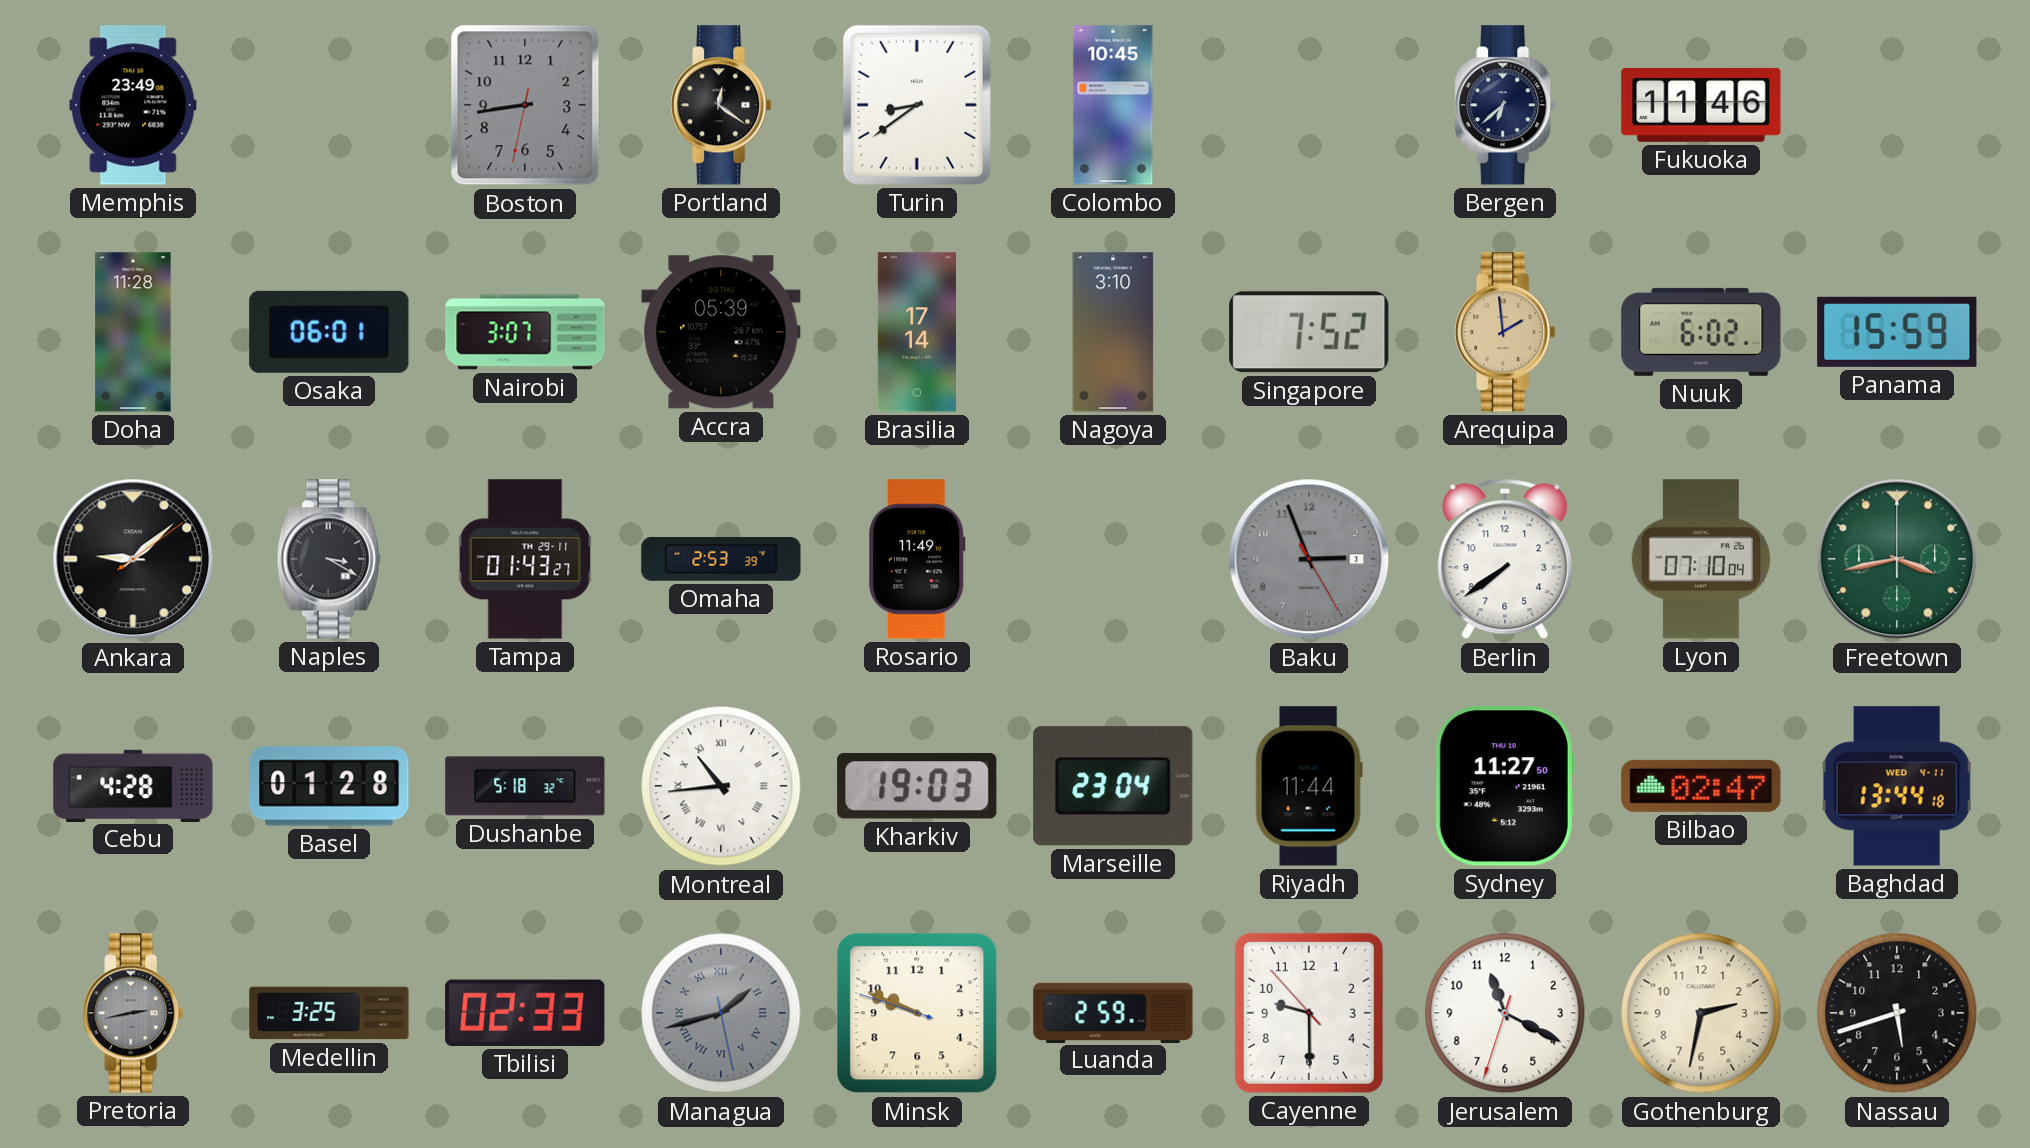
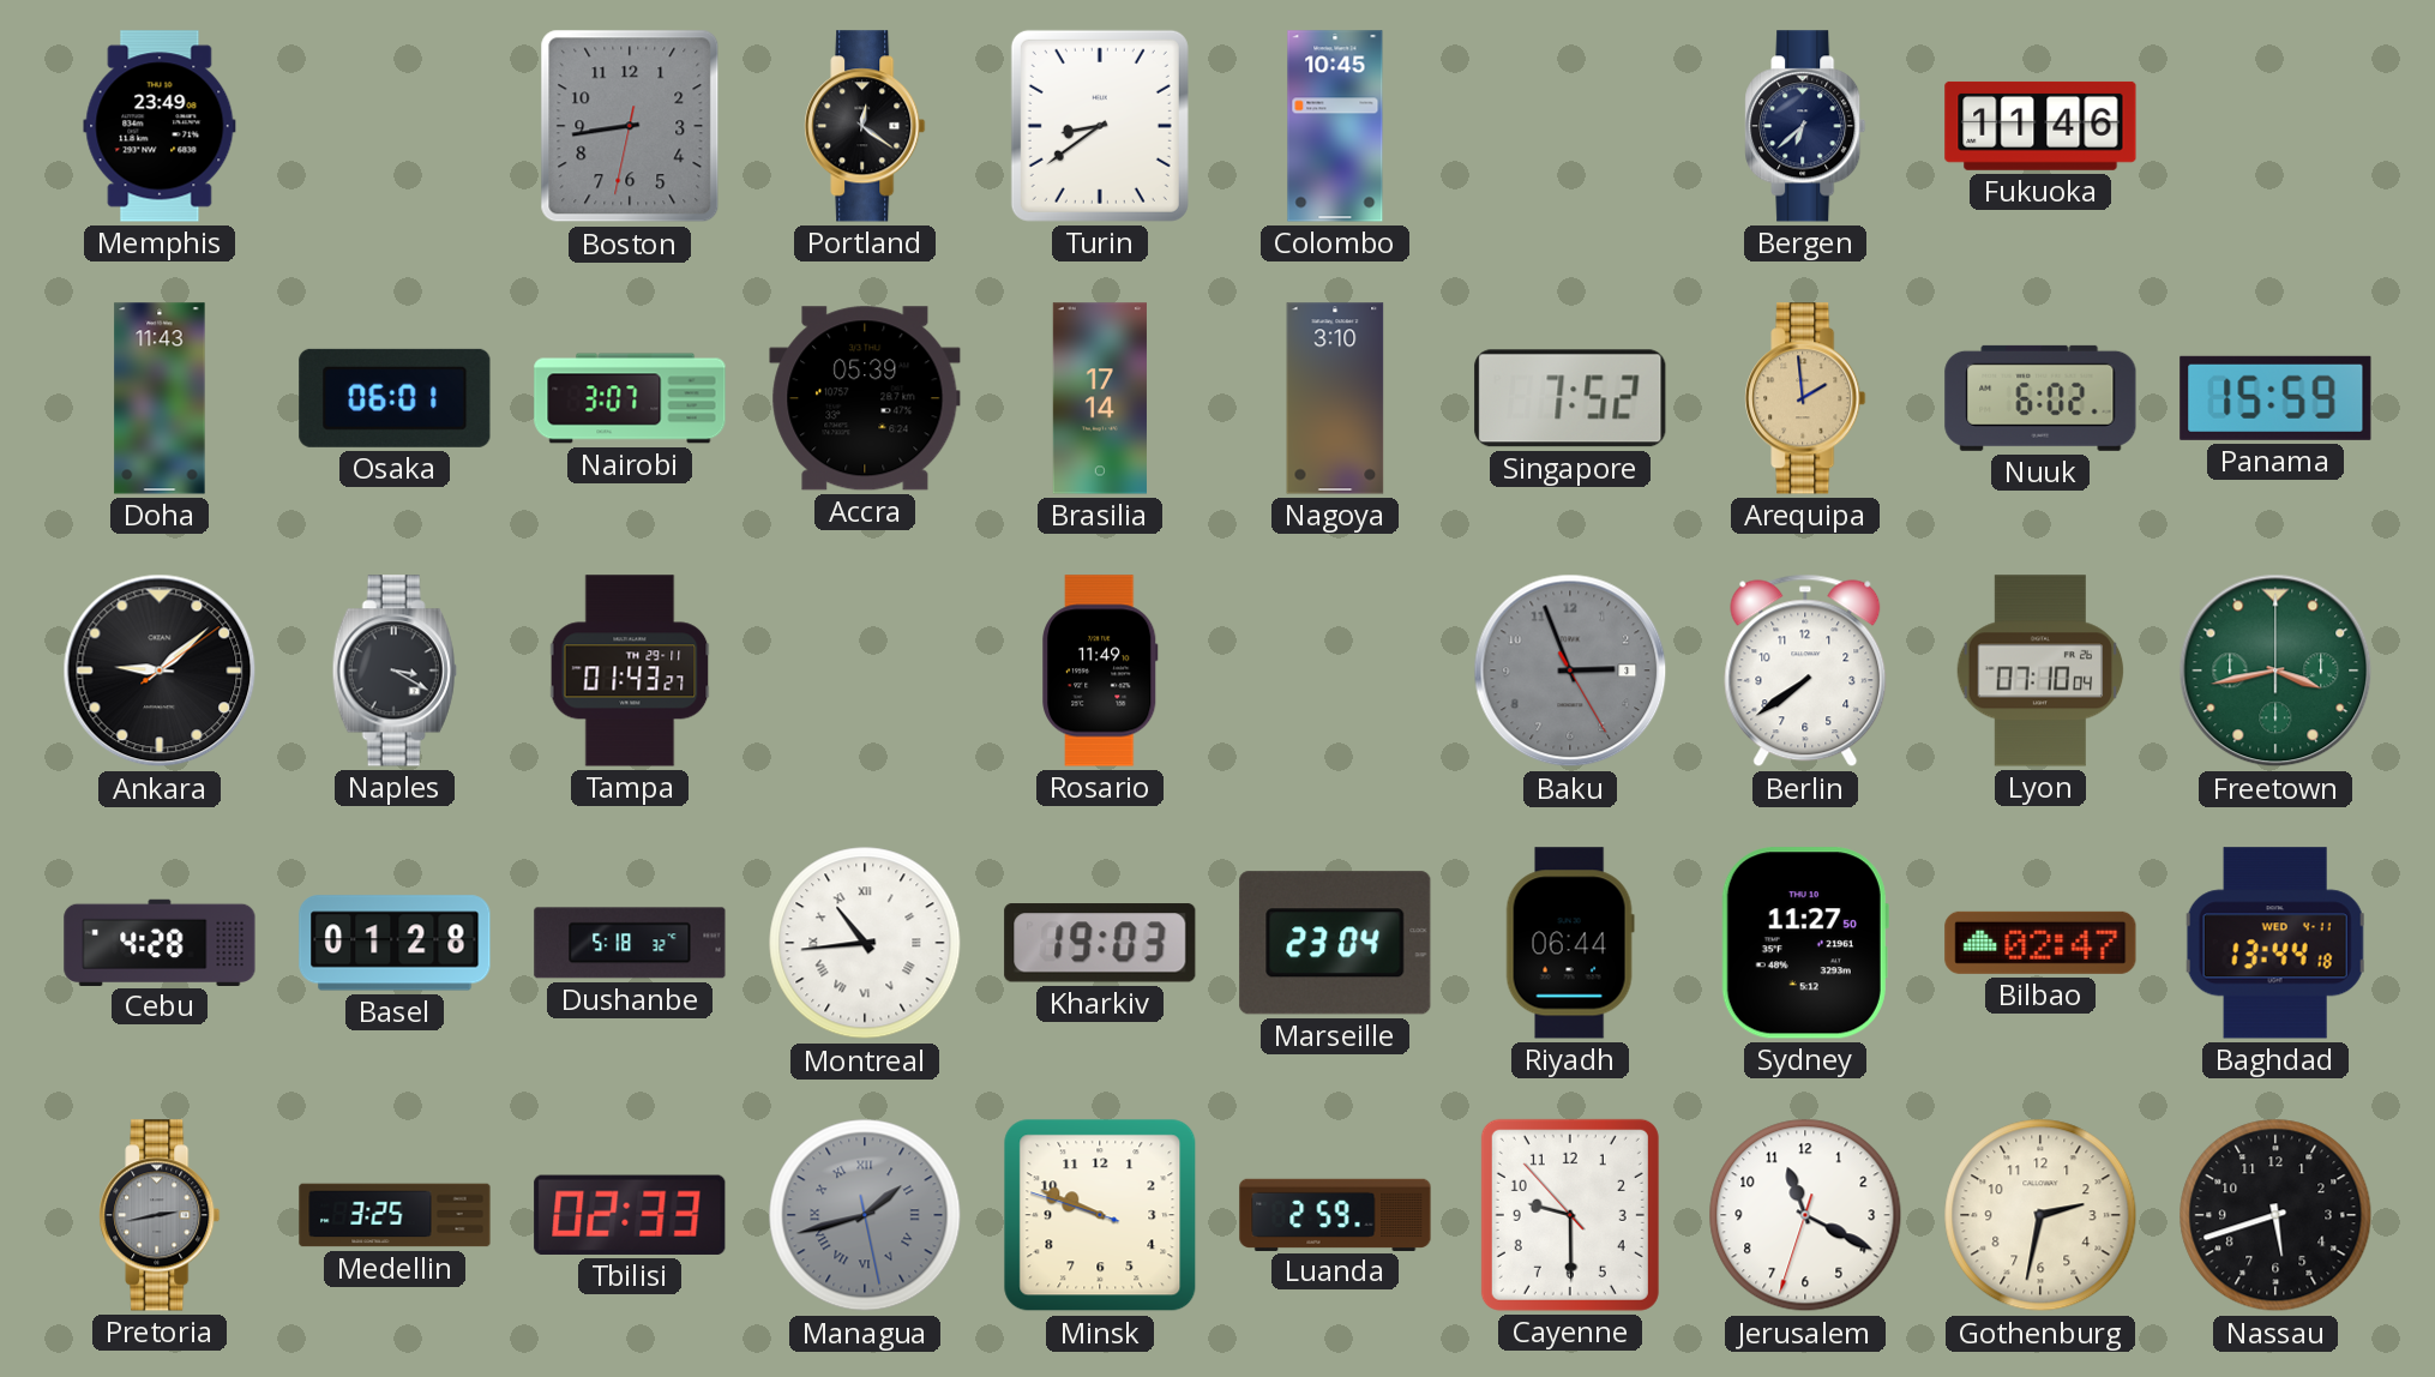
Doha: 11:28 -> 11:43
Omaha: 2:53 -> none
Riyadh: 11:44 -> 06:44
